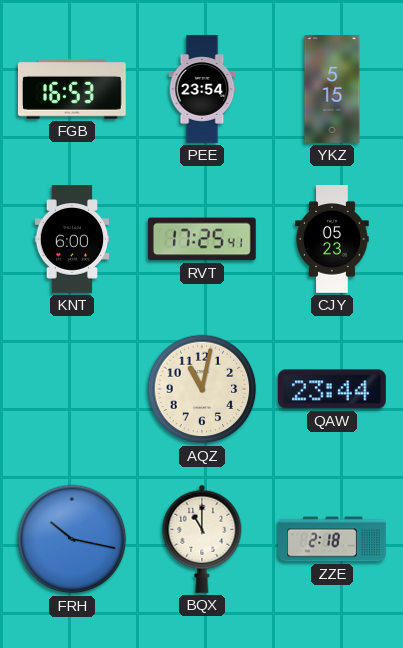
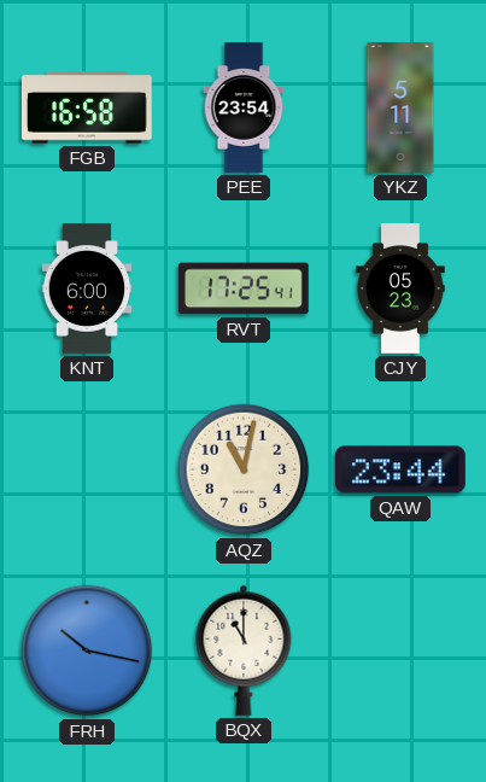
FGB: 16:53 -> 16:58
YKZ: 5:15 -> 5:11
ZZE: 2:18 -> none
